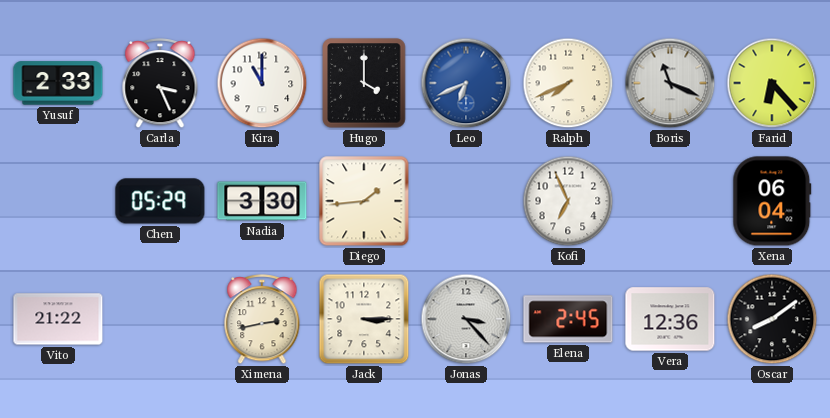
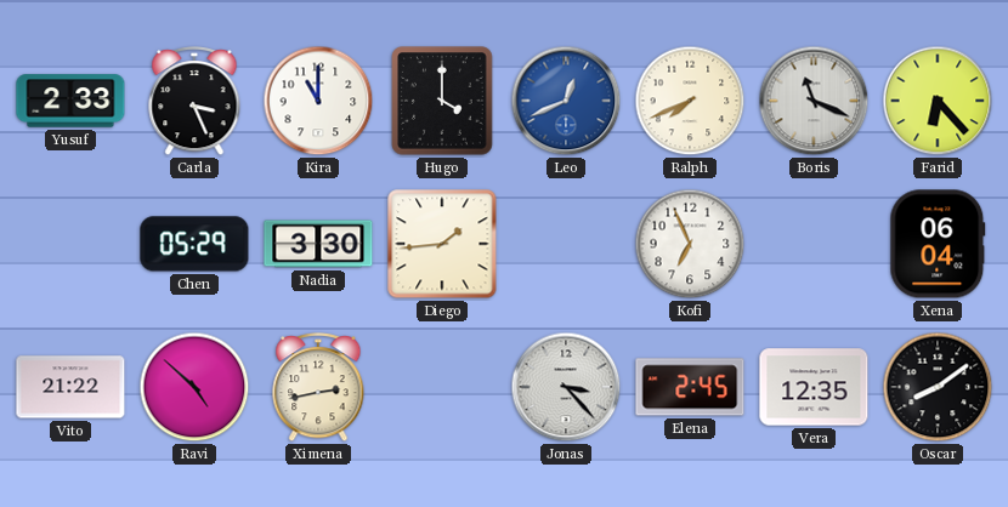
Leo: 6:41 -> 12:41
Ravi: none -> 4:52
Jack: 3:15 -> none
Vera: 12:36 -> 12:35
